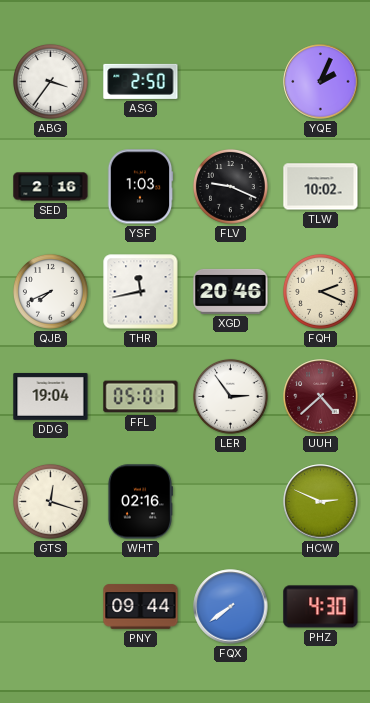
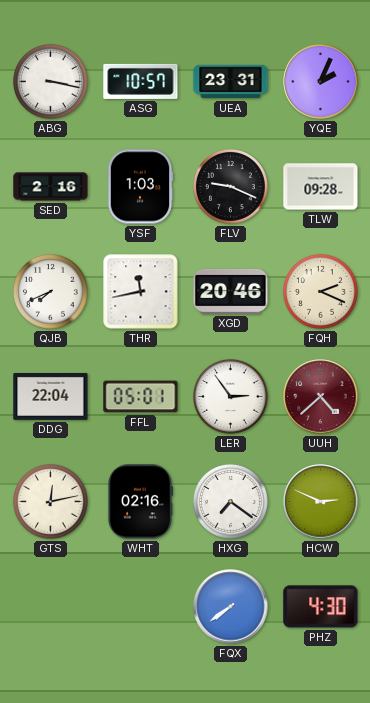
ABG: 3:36 -> 3:17
ASG: 2:50 -> 10:57
UEA: none -> 23:31
TLW: 10:02 -> 09:28
DDG: 19:04 -> 22:04
GTS: 12:18 -> 12:13
HXG: none -> 7:21
PNY: 09:44 -> none
